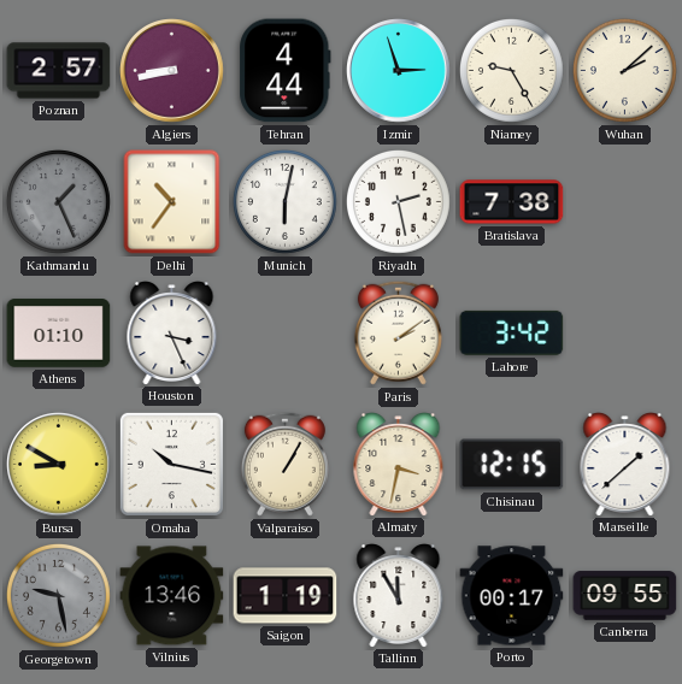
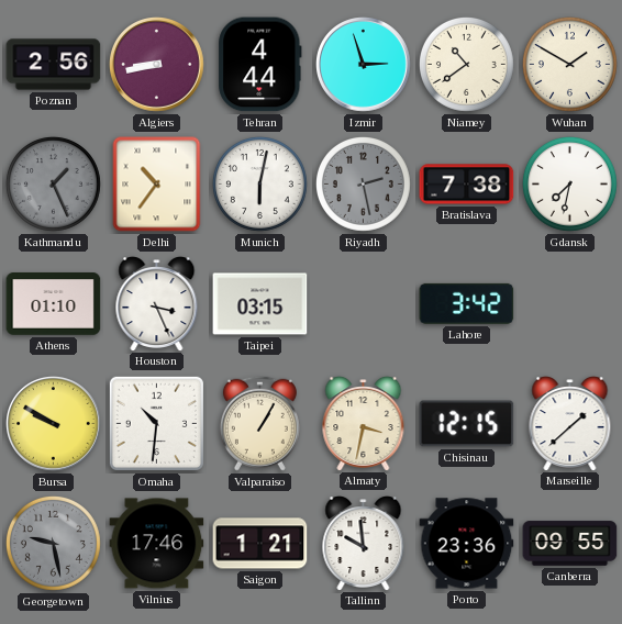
Poznan: 2:57 -> 2:56
Niamey: 9:25 -> 10:39
Wuhan: 2:08 -> 1:50
Riyadh dial: white -> grey
Gdansk: none -> 7:32
Taipei: none -> 03:15
Paris: 2:09 -> none
Bursa: 8:50 -> 9:50
Omaha: 10:17 -> 10:31
Vilnius: 13:46 -> 17:46
Saigon: 1:19 -> 1:21
Tallinn: 11:55 -> 9:59
Porto: 00:17 -> 23:36
